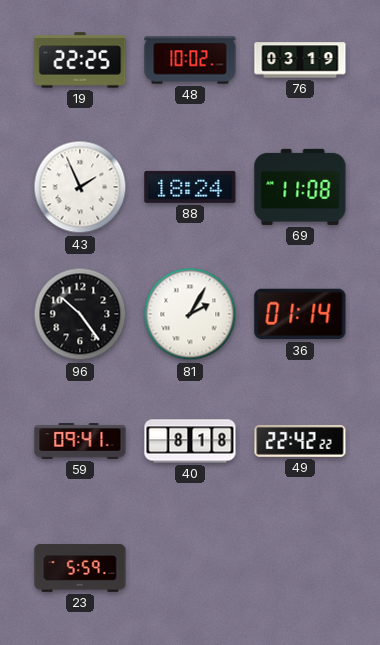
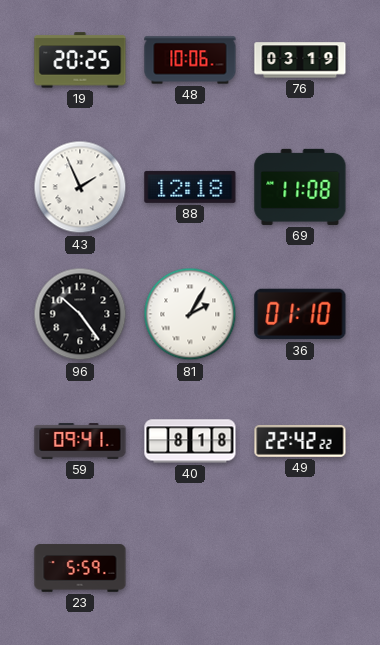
19: 22:25 -> 20:25
48: 10:02 -> 10:06
88: 18:24 -> 12:18
36: 01:14 -> 01:10
